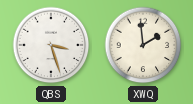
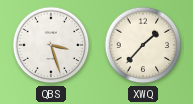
XWQ: 1:59 -> 1:37
